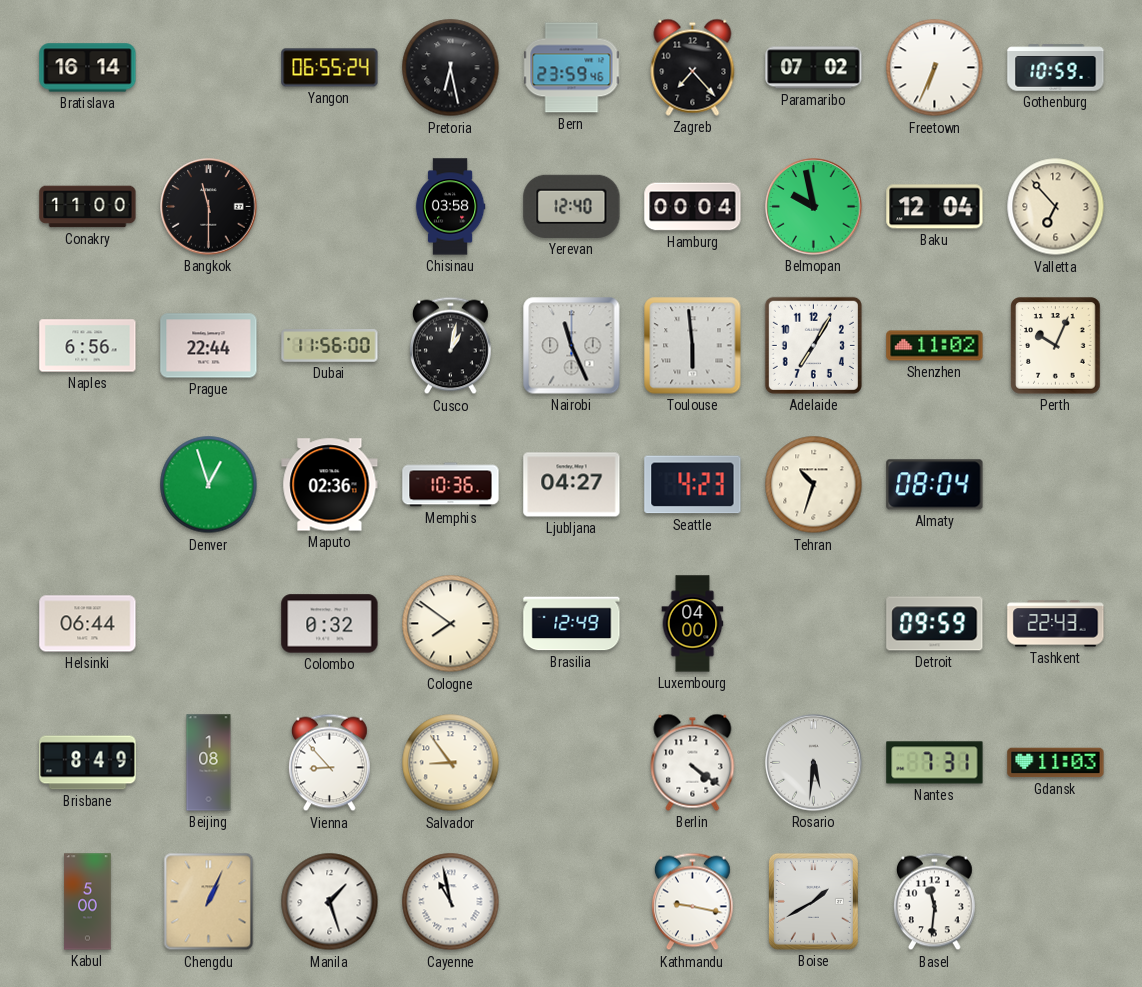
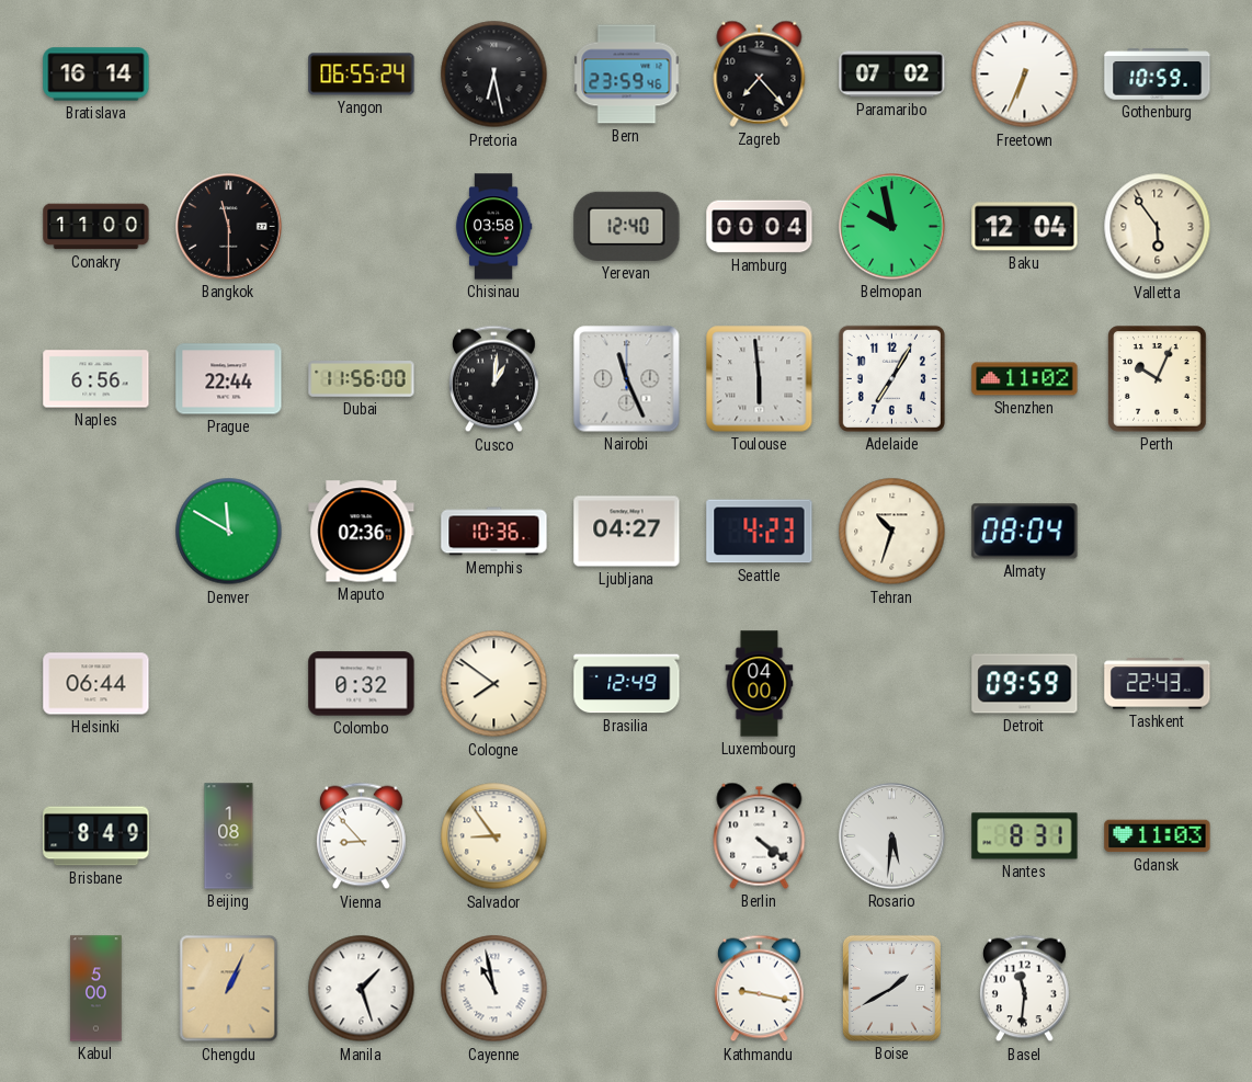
Valletta: 6:53 -> 5:54
Cusco: 1:02 -> 1:01
Denver: 12:57 -> 11:50
Nantes: 7:31 -> 8:31
